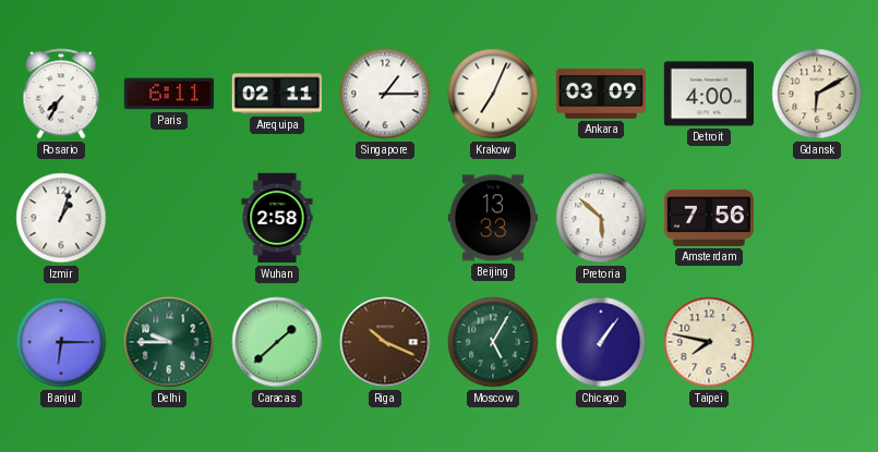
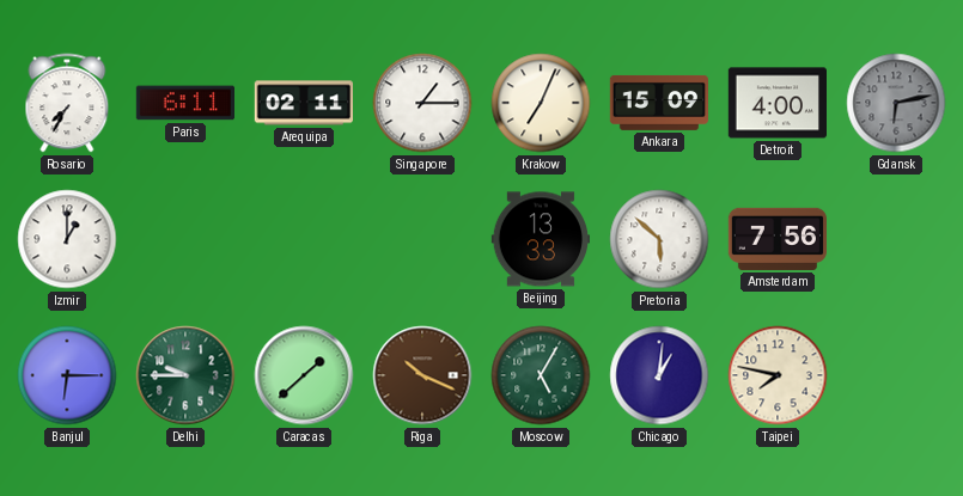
Ankara: 03:09 -> 15:09
Gdansk: 6:10 -> 6:13
Gdansk dial: cream -> grey
Izmir: 1:03 -> 1:00
Wuhan: 2:58 -> none
Chicago: 1:06 -> 1:01
